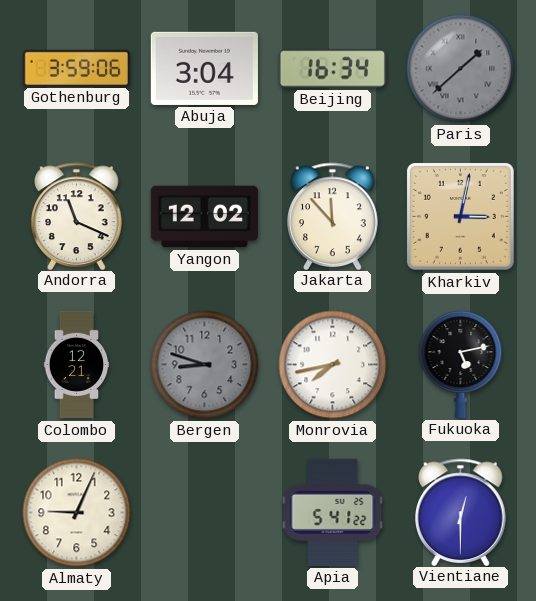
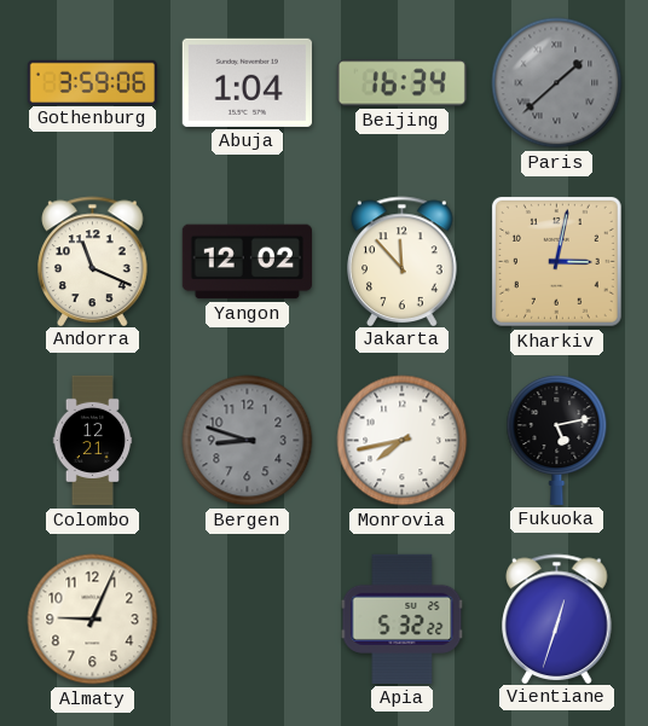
Abuja: 3:04 -> 1:04
Apia: 5:41 -> 5:32
Vientiane: 12:30 -> 12:33
